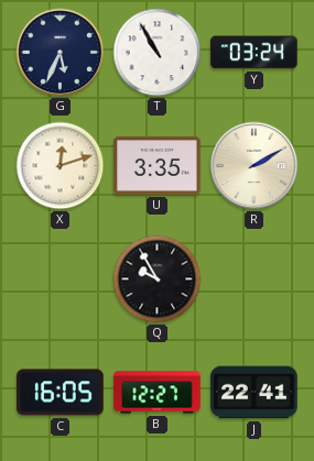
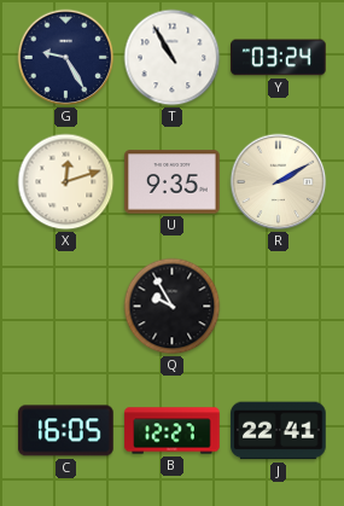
G: 5:34 -> 9:25
U: 3:35 -> 9:35
